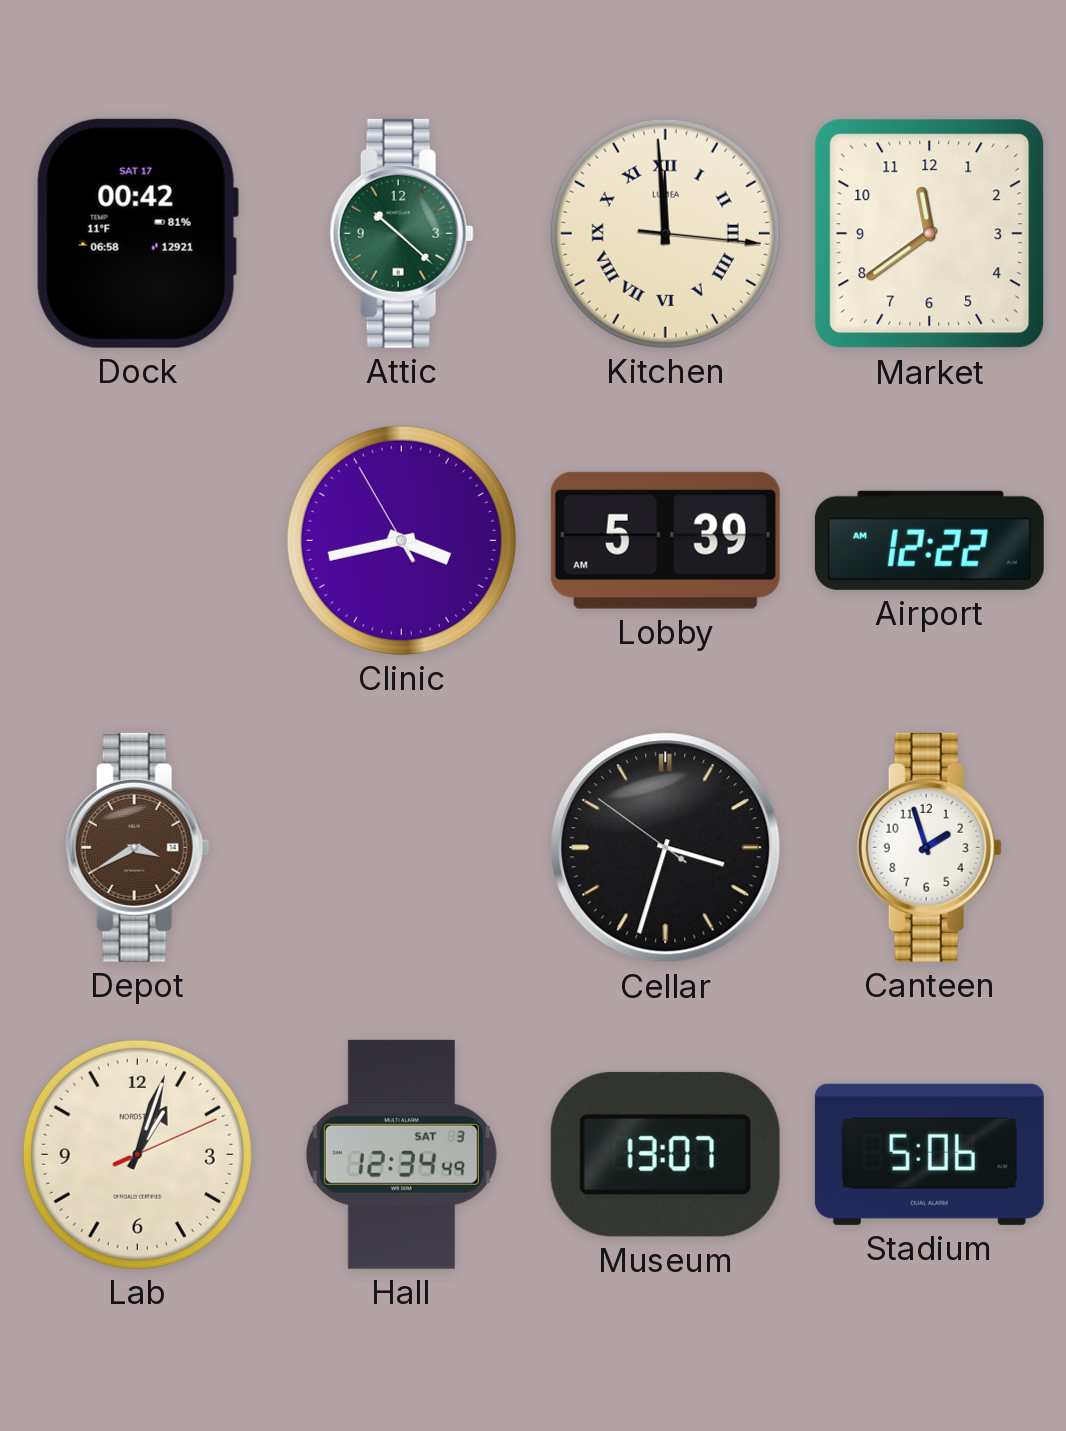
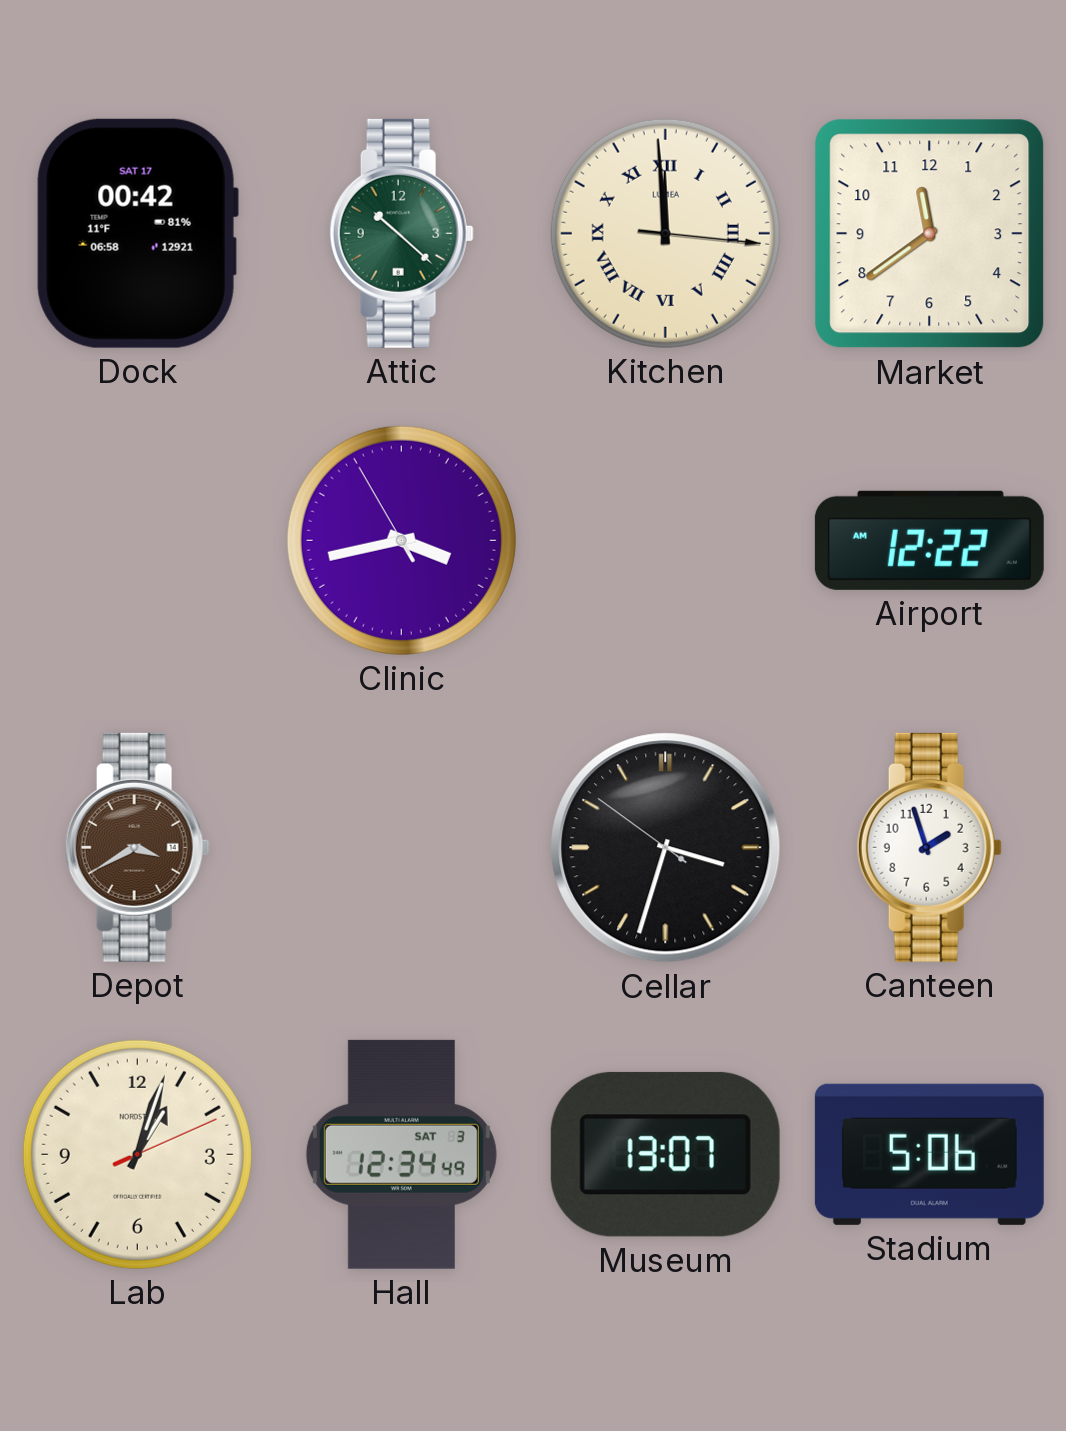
Lobby: 5:39 -> none
